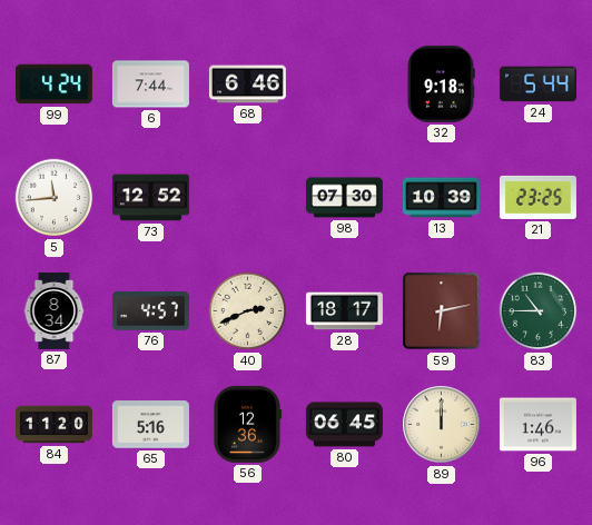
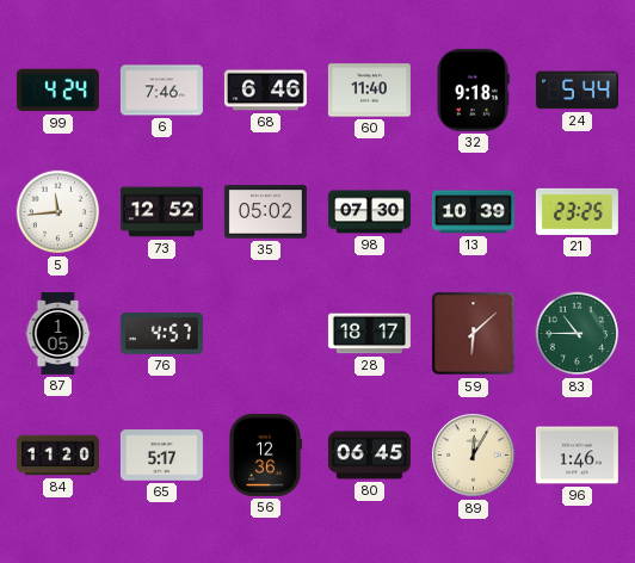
6: 7:44 -> 7:46
60: none -> 11:40
35: none -> 05:02
87: 8:34 -> 1:05
40: 2:41 -> none
59: 6:13 -> 6:08
65: 5:16 -> 5:17
89: 12:00 -> 12:05
